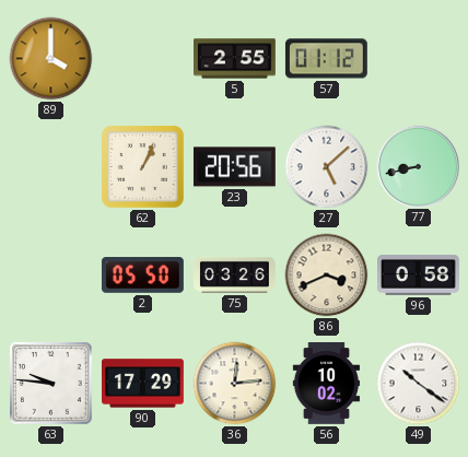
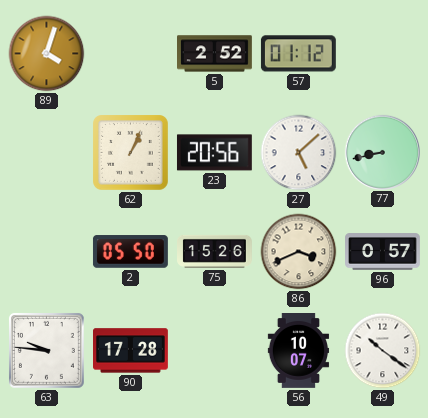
89: 4:00 -> 4:03
5: 2:55 -> 2:52
75: 03:26 -> 15:26
96: 0:58 -> 0:57
90: 17:29 -> 17:28
36: 12:14 -> none
56: 10:02 -> 10:07
